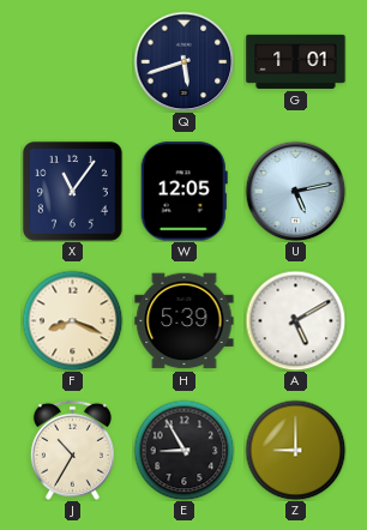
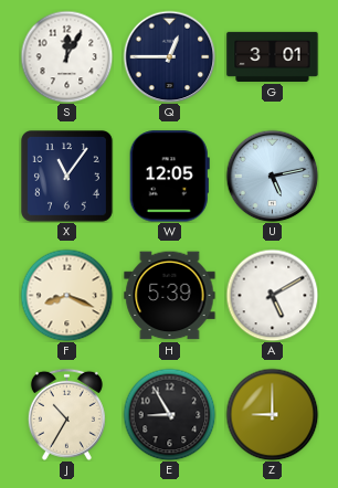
S: none -> 12:05
Q: 5:42 -> 12:45
G: 1:01 -> 3:01
